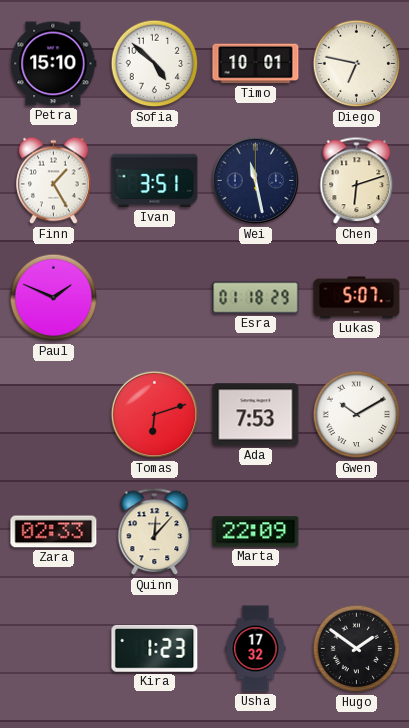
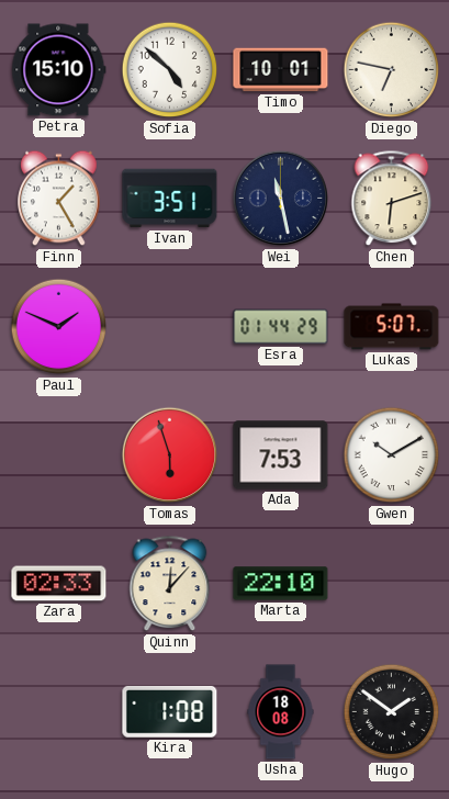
Esra: 01:18 -> 01:44
Tomas: 6:12 -> 5:57
Marta: 22:09 -> 22:10
Kira: 1:23 -> 1:08
Usha: 17:32 -> 18:08
